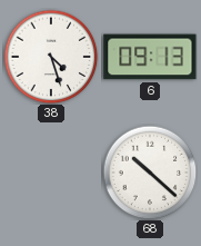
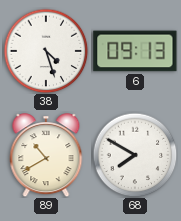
89: none -> 10:40
68: 10:22 -> 7:50
